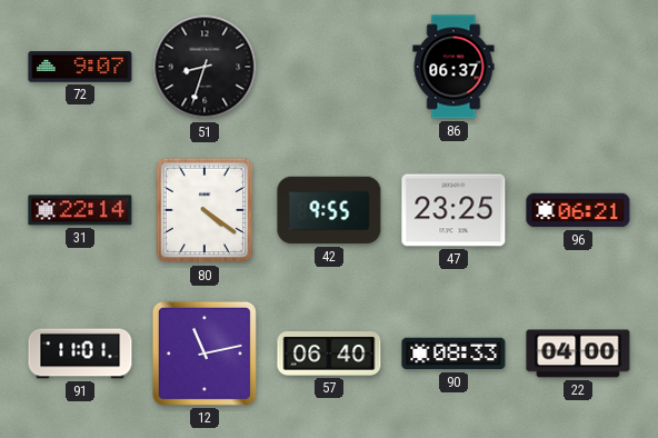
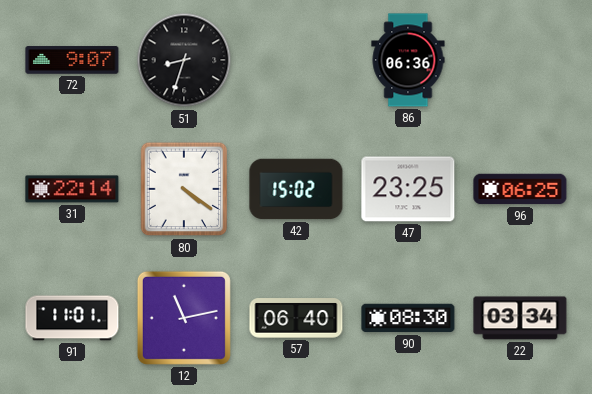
86: 06:37 -> 06:36
42: 9:55 -> 15:02
96: 06:21 -> 06:25
90: 08:33 -> 08:30
22: 04:00 -> 03:34
